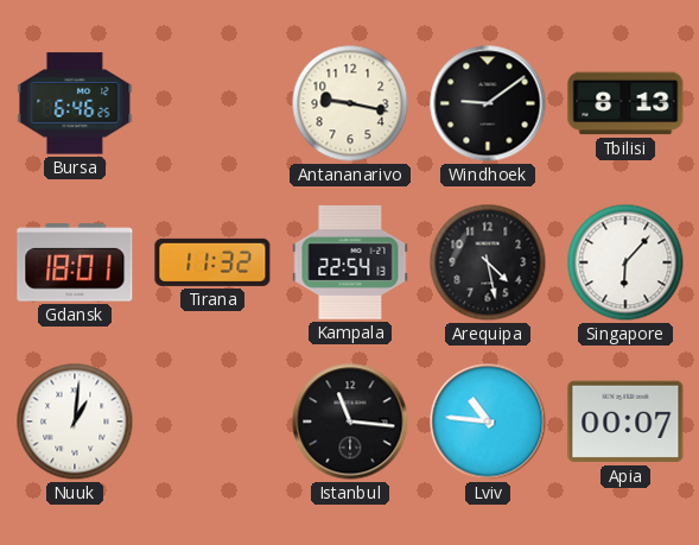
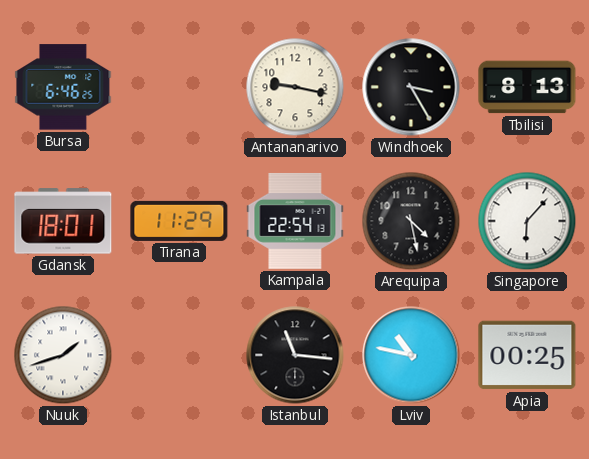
Windhoek: 9:09 -> 3:25
Tirana: 11:32 -> 11:29
Nuuk: 1:01 -> 1:42
Lviv: 10:46 -> 10:47
Apia: 00:07 -> 00:25
